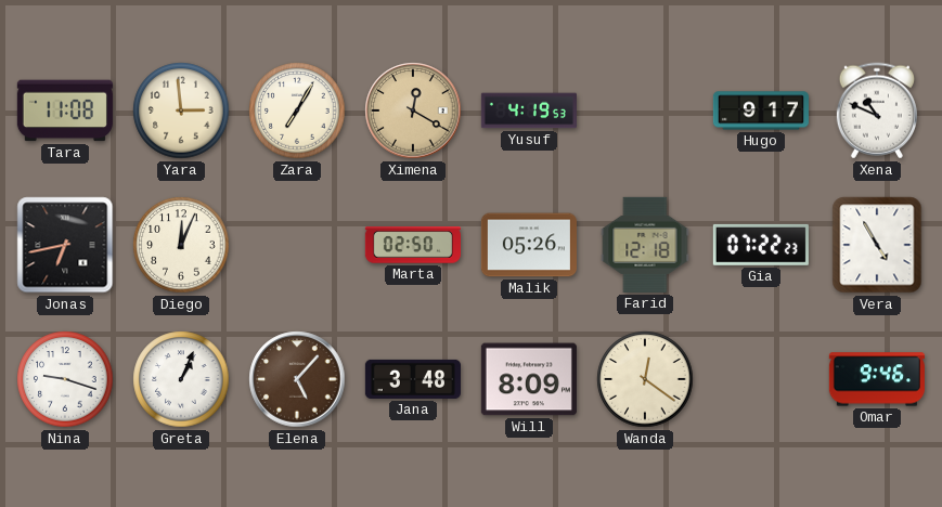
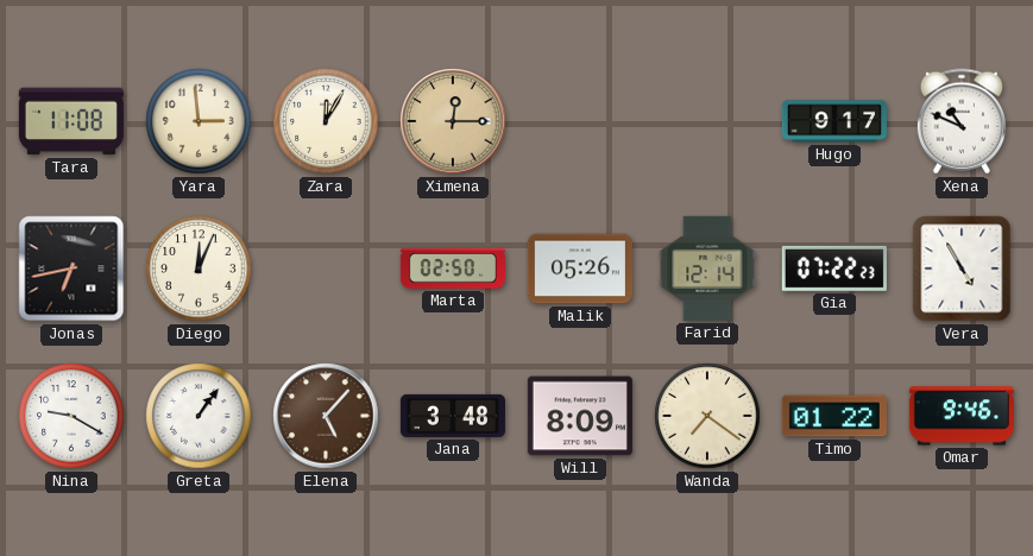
Zara: 7:05 -> 12:05
Ximena: 12:20 -> 12:15
Yusuf: 4:19 -> none
Farid: 12:18 -> 12:14
Nina: 9:18 -> 9:20
Greta: 1:04 -> 1:06
Wanda: 12:21 -> 7:21
Timo: none -> 01:22
